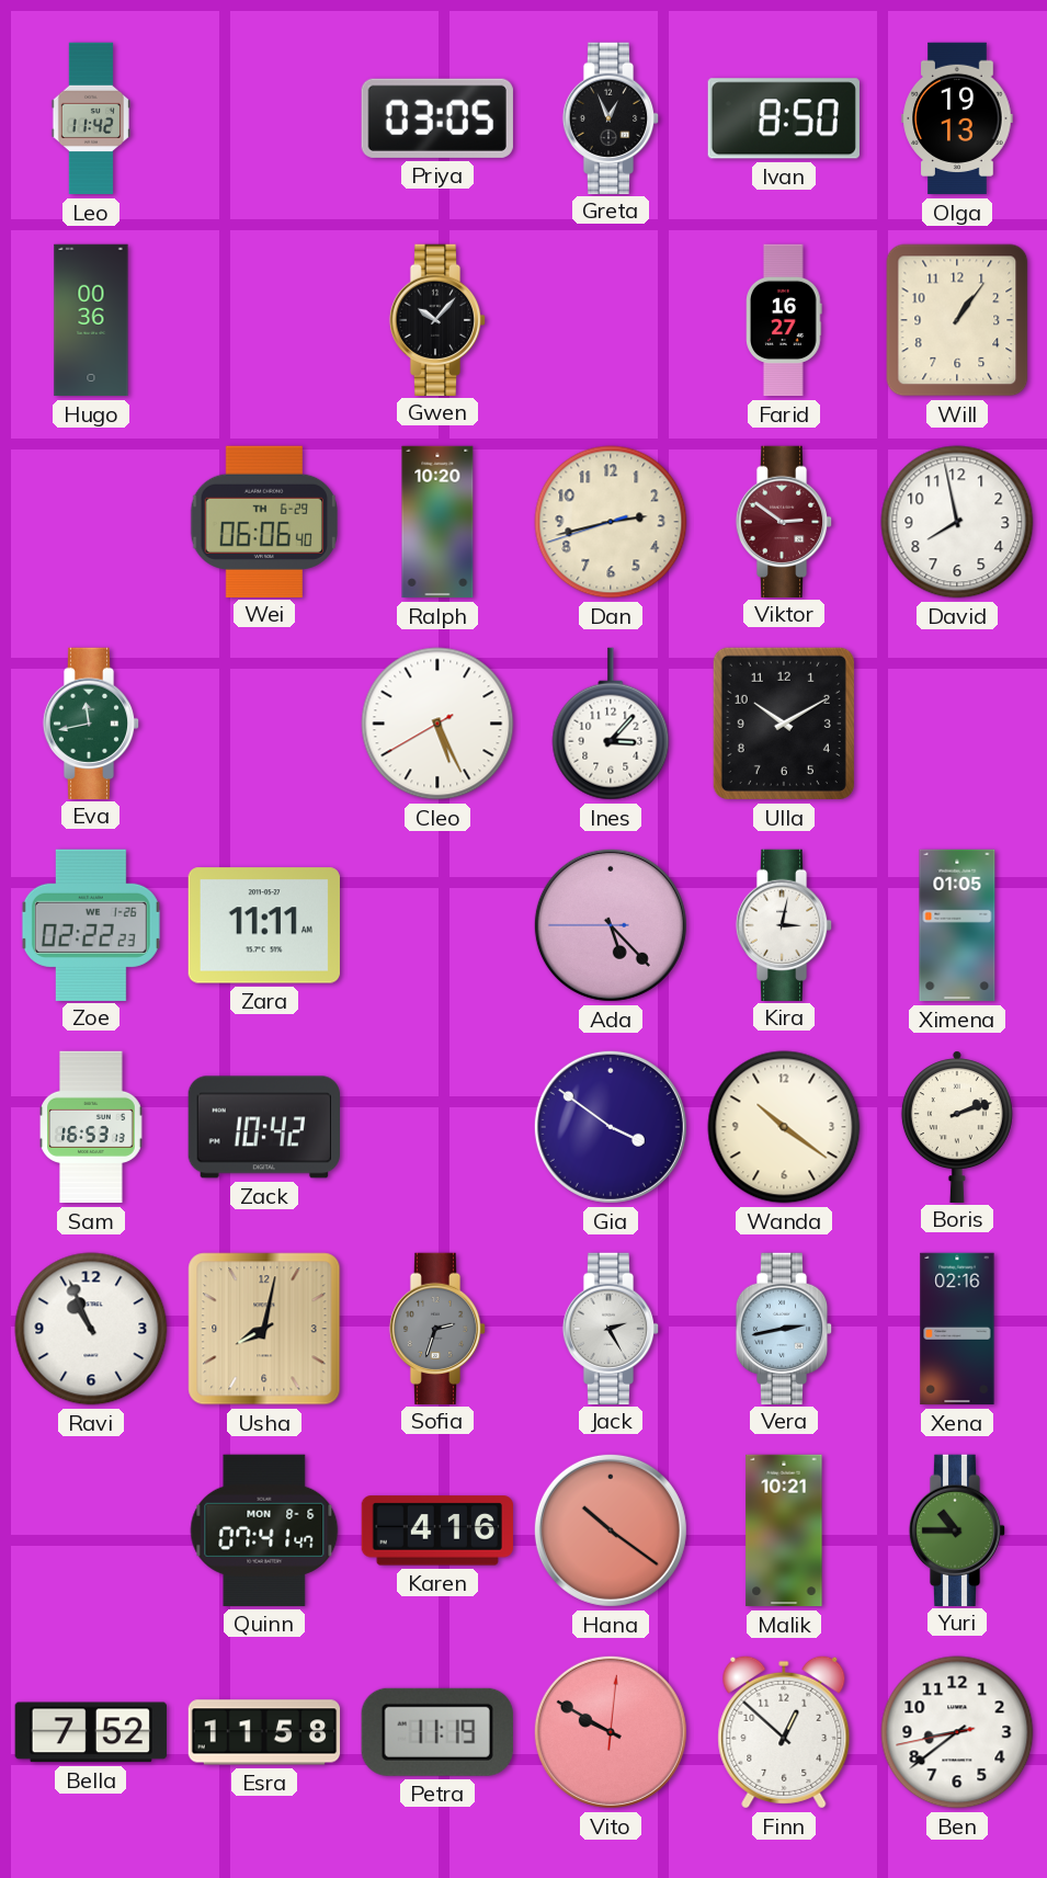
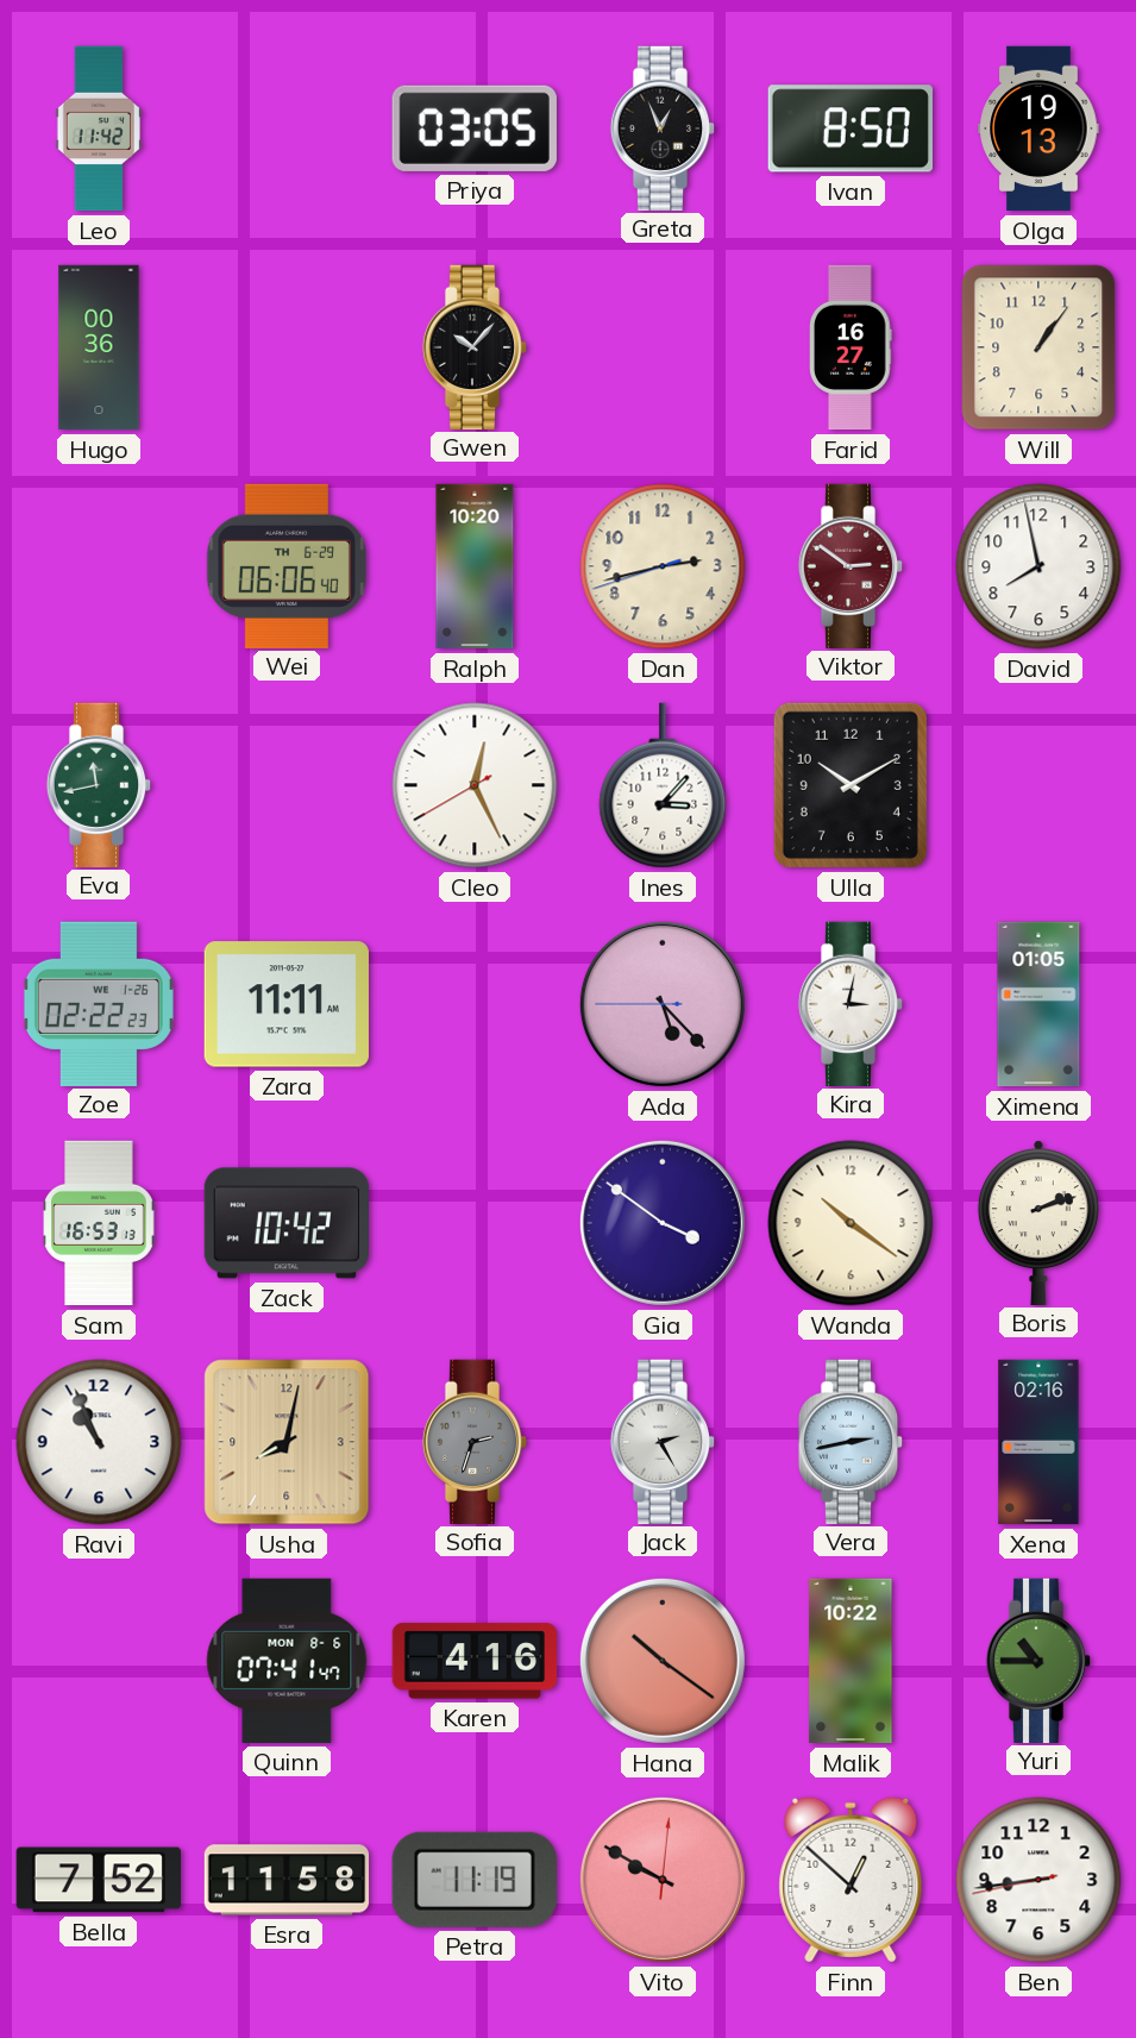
Cleo: 5:25 -> 12:25
Malik: 10:21 -> 10:22
Ben: 8:38 -> 8:43
